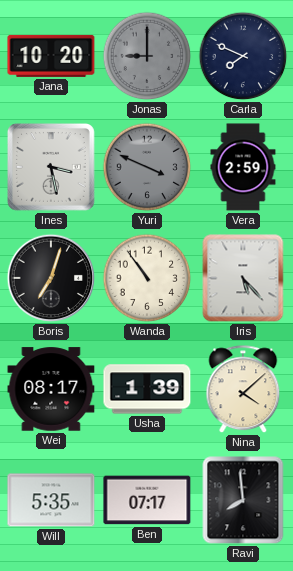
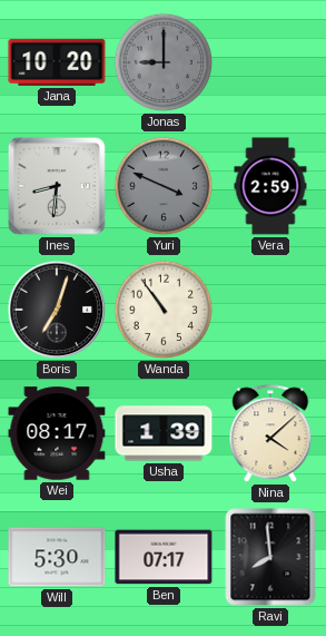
Carla: 7:49 -> none
Ines: 3:28 -> 8:31
Iris: 5:23 -> none
Will: 5:35 -> 5:30
